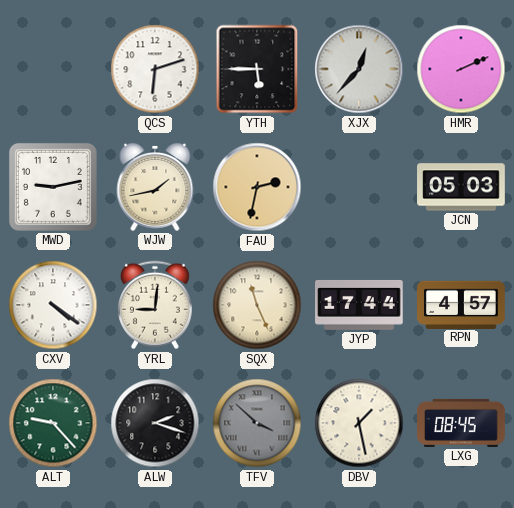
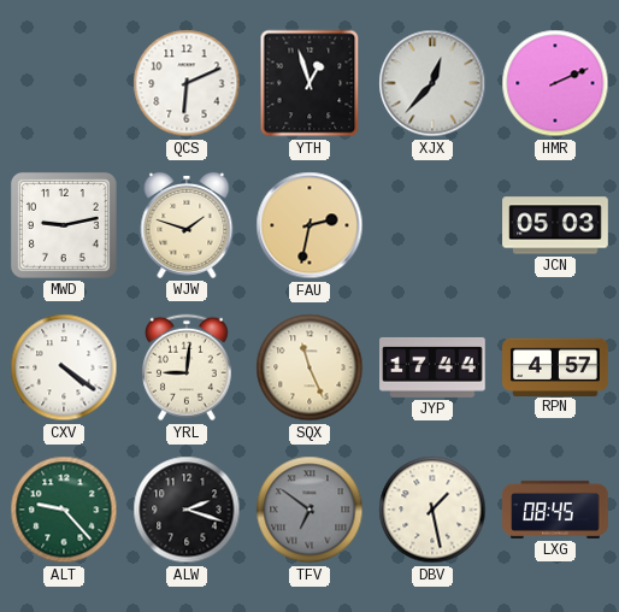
QCS: 6:12 -> 6:11
YTH: 5:45 -> 12:57
WJW: 1:43 -> 1:48
TFV: 3:52 -> 6:51
